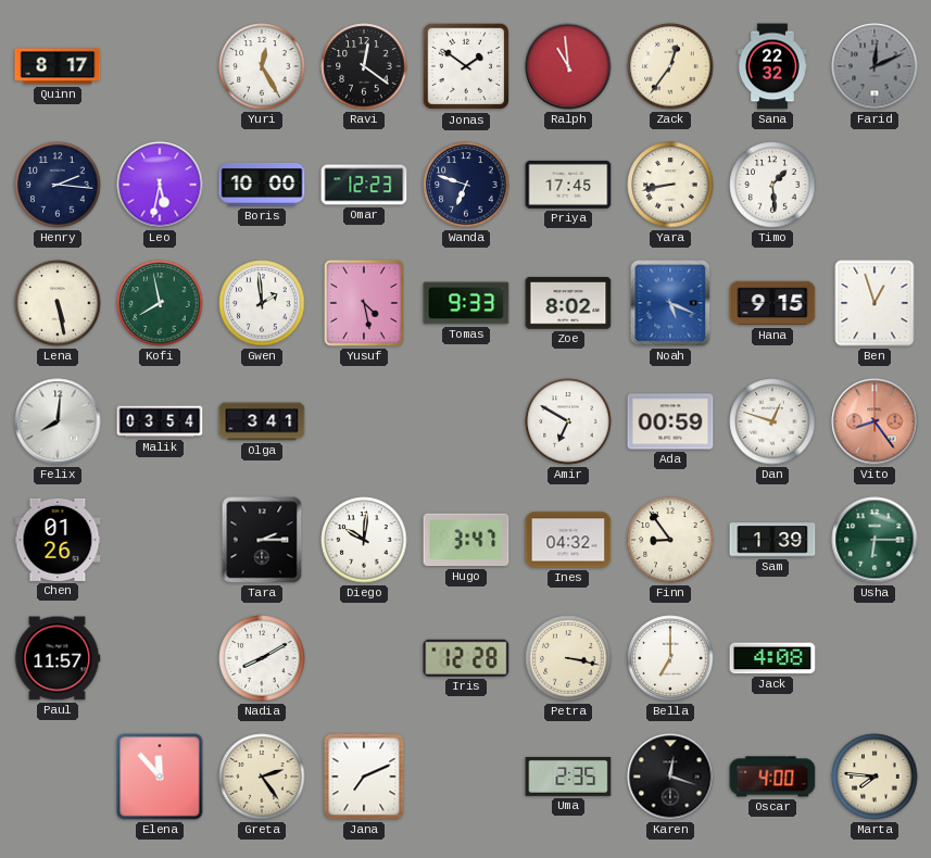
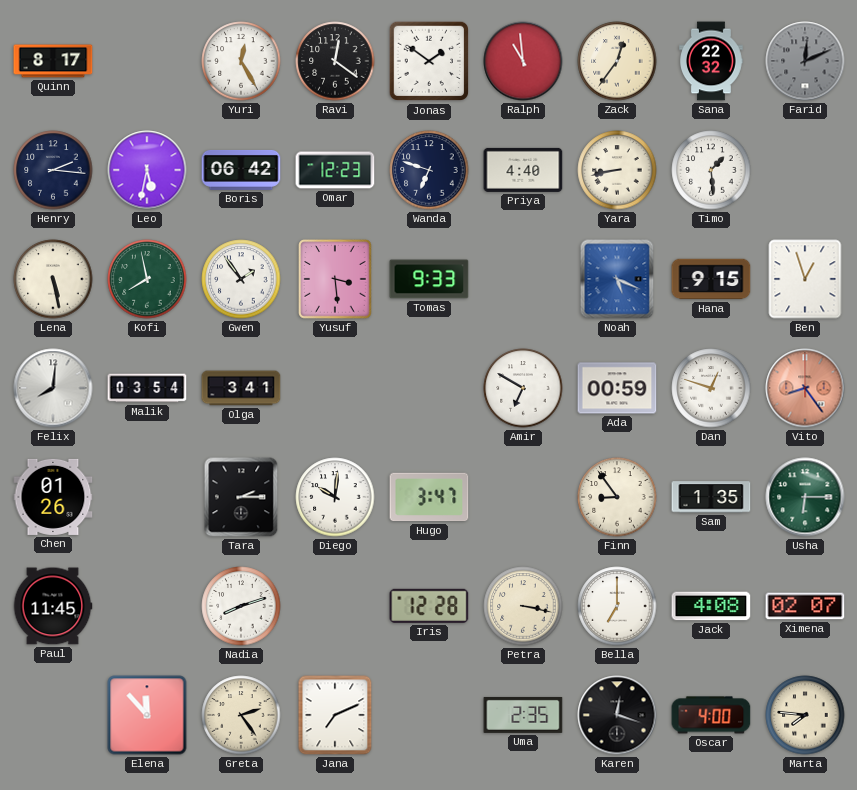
Boris: 10:00 -> 06:42
Priya: 17:45 -> 4:40
Gwen: 1:59 -> 1:54
Yusuf: 4:28 -> 3:29
Zoe: 8:02 -> none
Ines: 04:32 -> none
Sam: 1:39 -> 1:35
Paul: 11:57 -> 11:45
Nadia: 8:10 -> 8:12
Ximena: none -> 02:07
